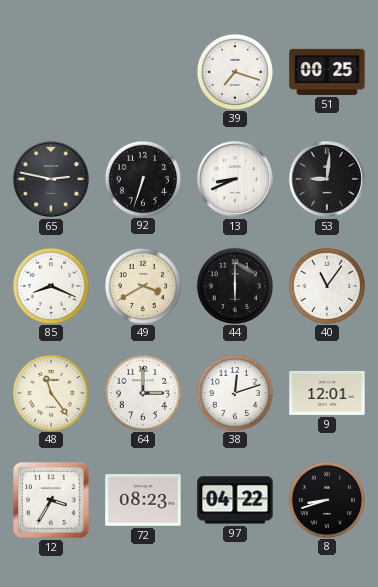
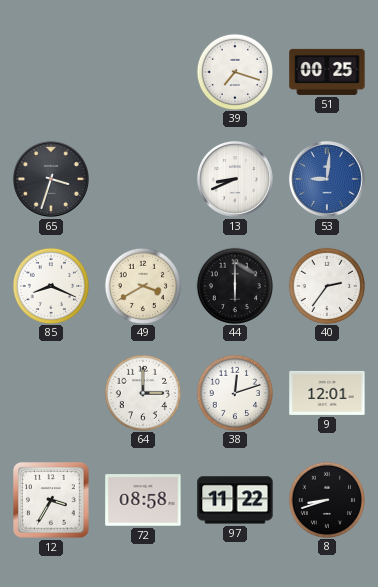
65: 2:47 -> 3:33
92: 6:33 -> none
53 dial: black -> blue
40: 11:06 -> 2:36
48: 11:24 -> none
72: 08:23 -> 08:58
97: 04:22 -> 11:22
